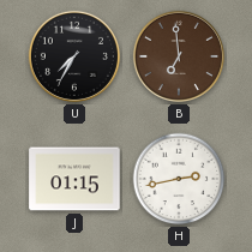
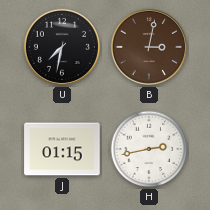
U: 7:35 -> 7:32
B: 6:59 -> 3:02
